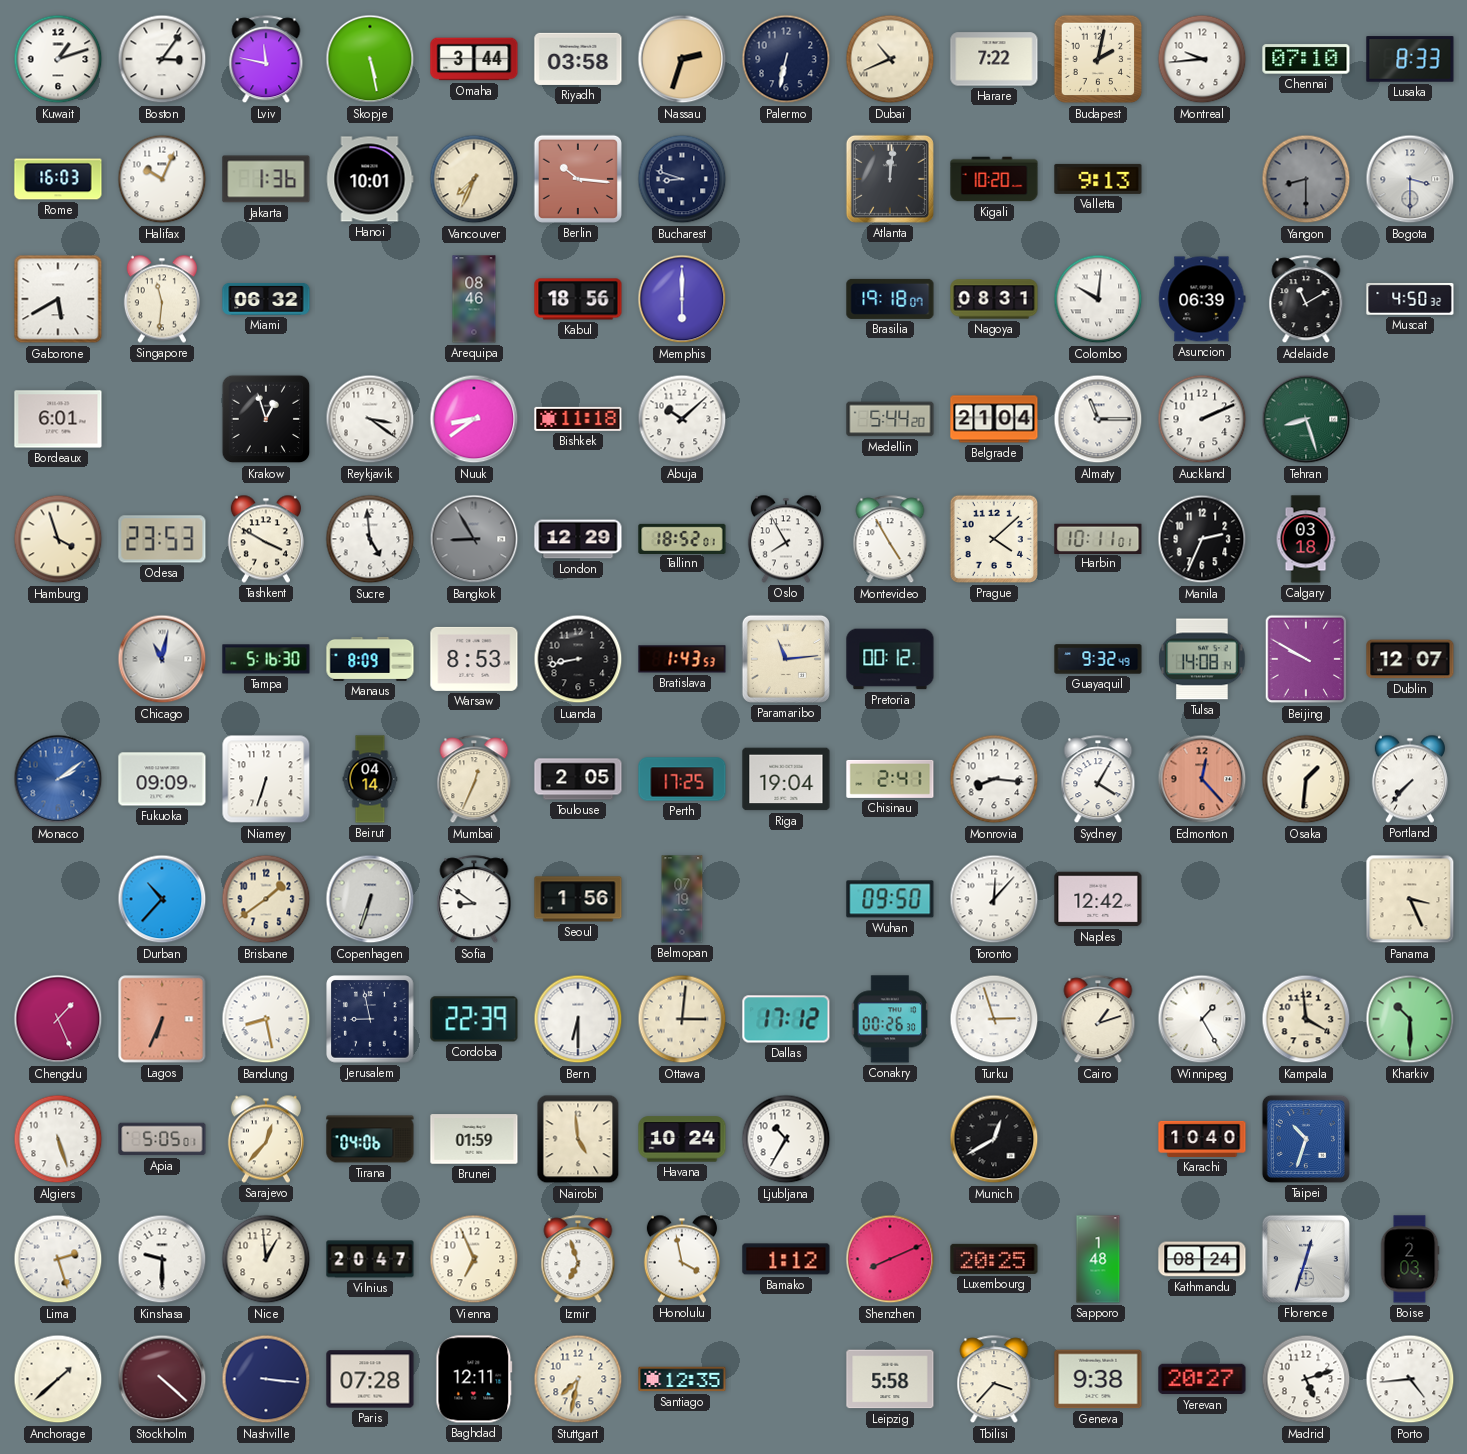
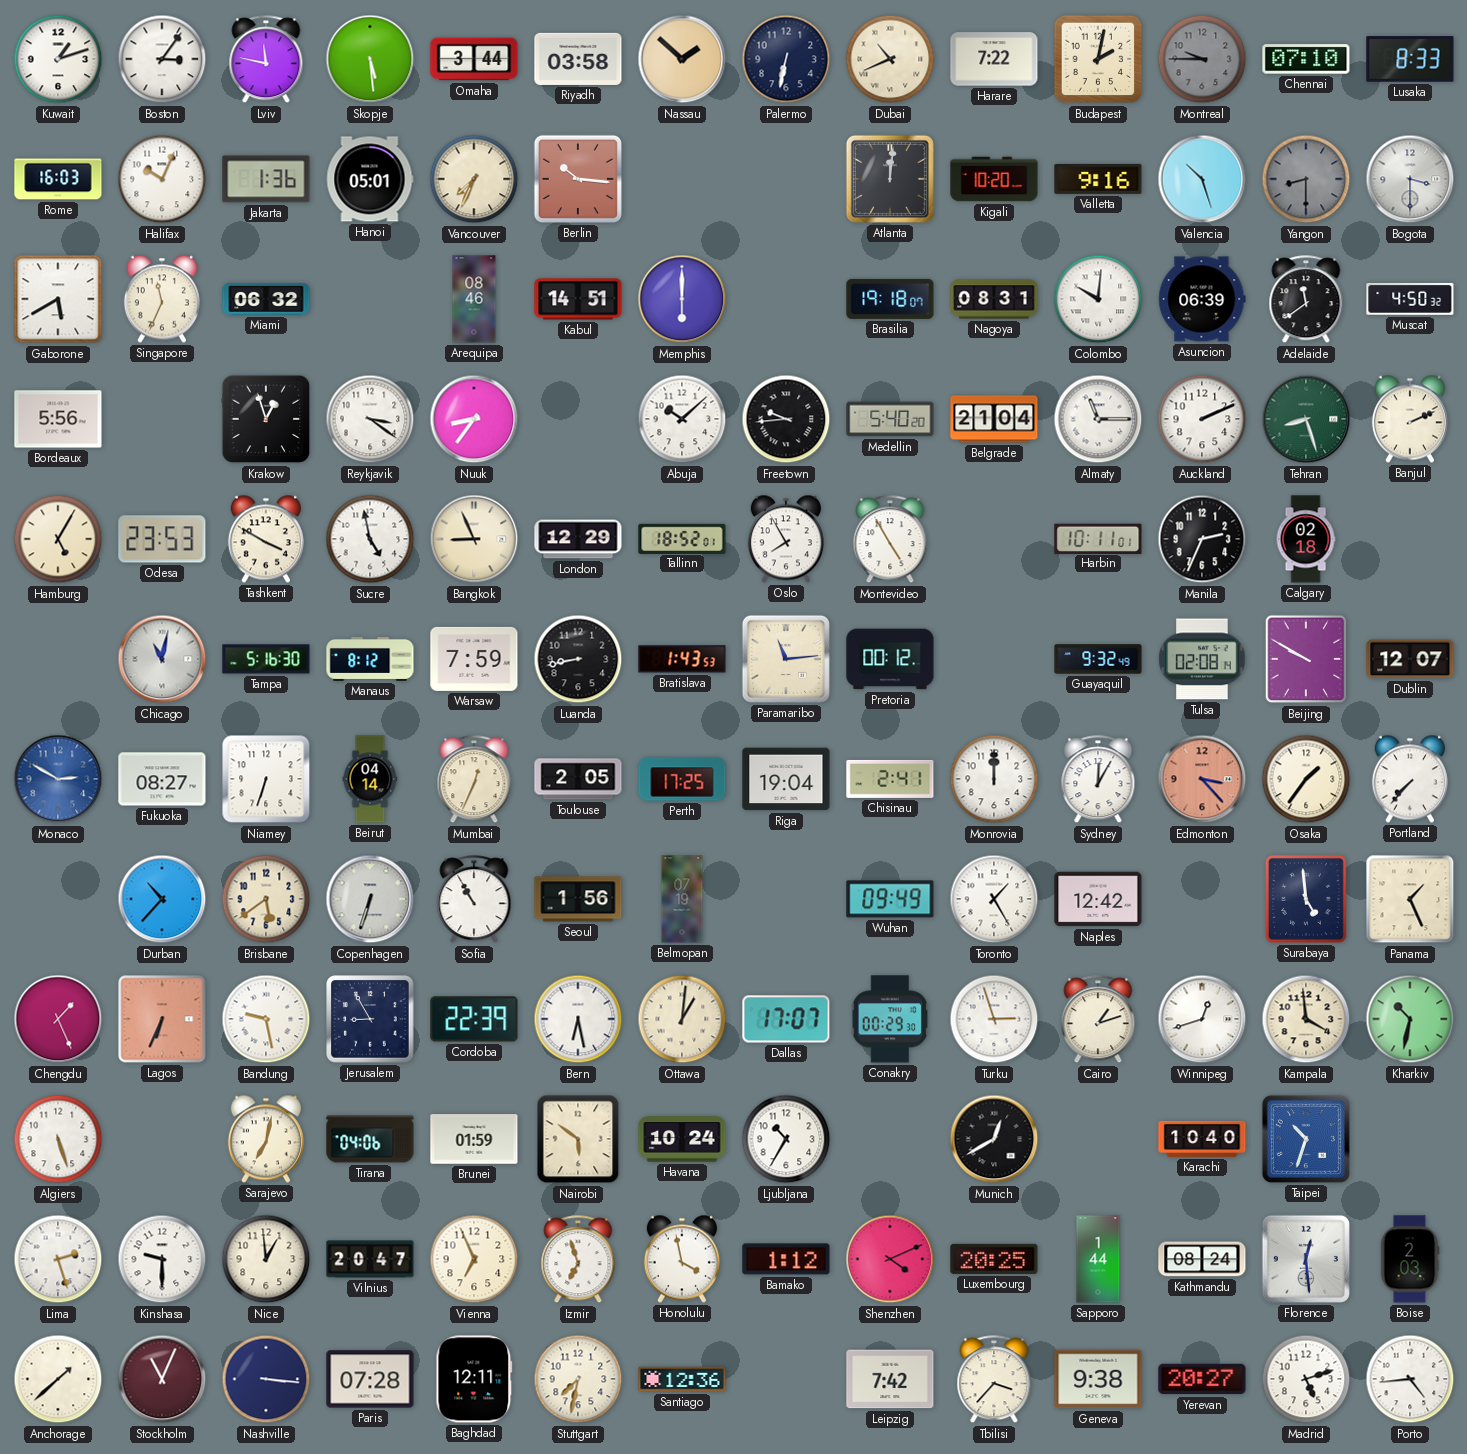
Skopje: 5:28 -> 5:29
Nassau: 2:33 -> 1:52
Montreal: 9:44 -> 9:45
Montreal dial: white -> grey
Hanoi: 10:01 -> 05:01
Bucharest: 8:48 -> none
Valletta: 9:13 -> 9:16
Valencia: none -> 10:27
Singapore: 11:31 -> 11:34
Kabul: 18:56 -> 14:51
Adelaide: 11:10 -> 11:39
Bordeaux: 6:01 -> 5:56
Nuuk: 8:39 -> 8:36
Bishkek: 11:18 -> none
Freetown: none -> 9:44
Medellin: 5:44 -> 5:40
Banjul: none -> 2:11
Hamburg: 3:57 -> 5:05
Sucre: 4:59 -> 4:58
Bangkok: 8:55 -> 8:56
Bangkok dial: grey -> cream
Prague: 4:08 -> none
Calgary: 03:18 -> 02:18
Manaus: 8:09 -> 8:12
Warsaw: 8:53 -> 7:59
Tulsa: 14:08 -> 02:08
Monaco: 2:09 -> 2:50
Fukuoka: 09:09 -> 08:27
Monrovia: 8:16 -> 12:00
Sydney: 4:05 -> 12:05
Edmonton: 12:23 -> 3:23
Osaka: 1:31 -> 1:36
Brisbane: 1:39 -> 5:39
Sofia: 8:51 -> 10:55
Wuhan: 09:50 -> 09:49
Toronto: 12:07 -> 1:25
Surabaya: none -> 4:59
Panama: 3:26 -> 1:26
Bandung: 8:28 -> 9:28
Jerusalem: 8:58 -> 8:55
Bern: 6:30 -> 6:28
Ottawa: 3:01 -> 1:01
Dallas: 17:12 -> 17:07
Conakry: 00:26 -> 00:29
Winnipeg: 1:25 -> 12:42
Kharkiv: 10:30 -> 10:32
Apia: 5:05 -> none
Sarajevo: 12:37 -> 7:02
Nairobi: 4:59 -> 5:51
Shenzhen: 8:11 -> 4:11
Sapporo: 1:48 -> 1:44
Florence: 12:33 -> 12:29
Stockholm: 4:22 -> 11:04
Santiago: 12:35 -> 12:36
Leipzig: 5:58 -> 7:42
